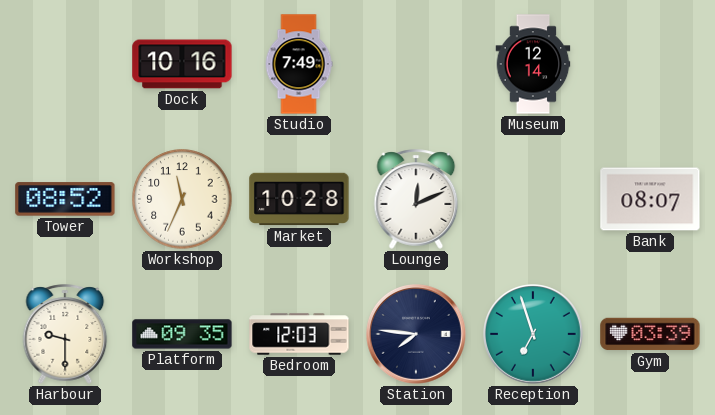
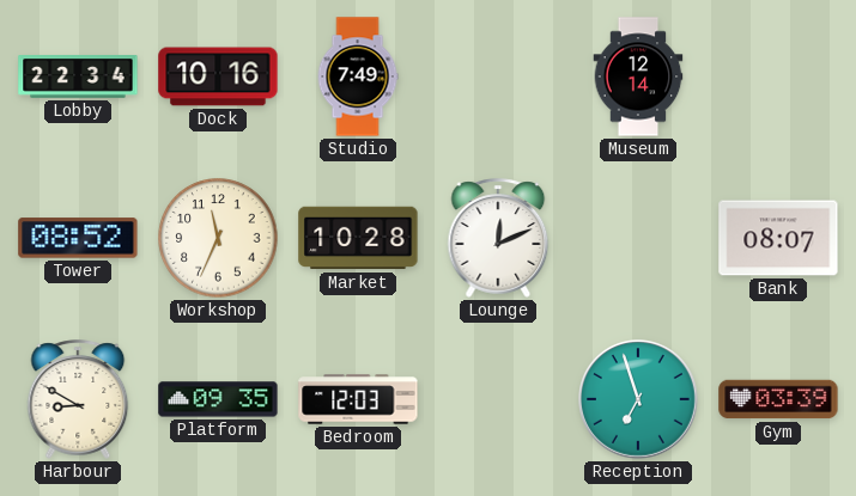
Lobby: none -> 22:34
Harbour: 9:30 -> 8:50
Station: 7:46 -> none
